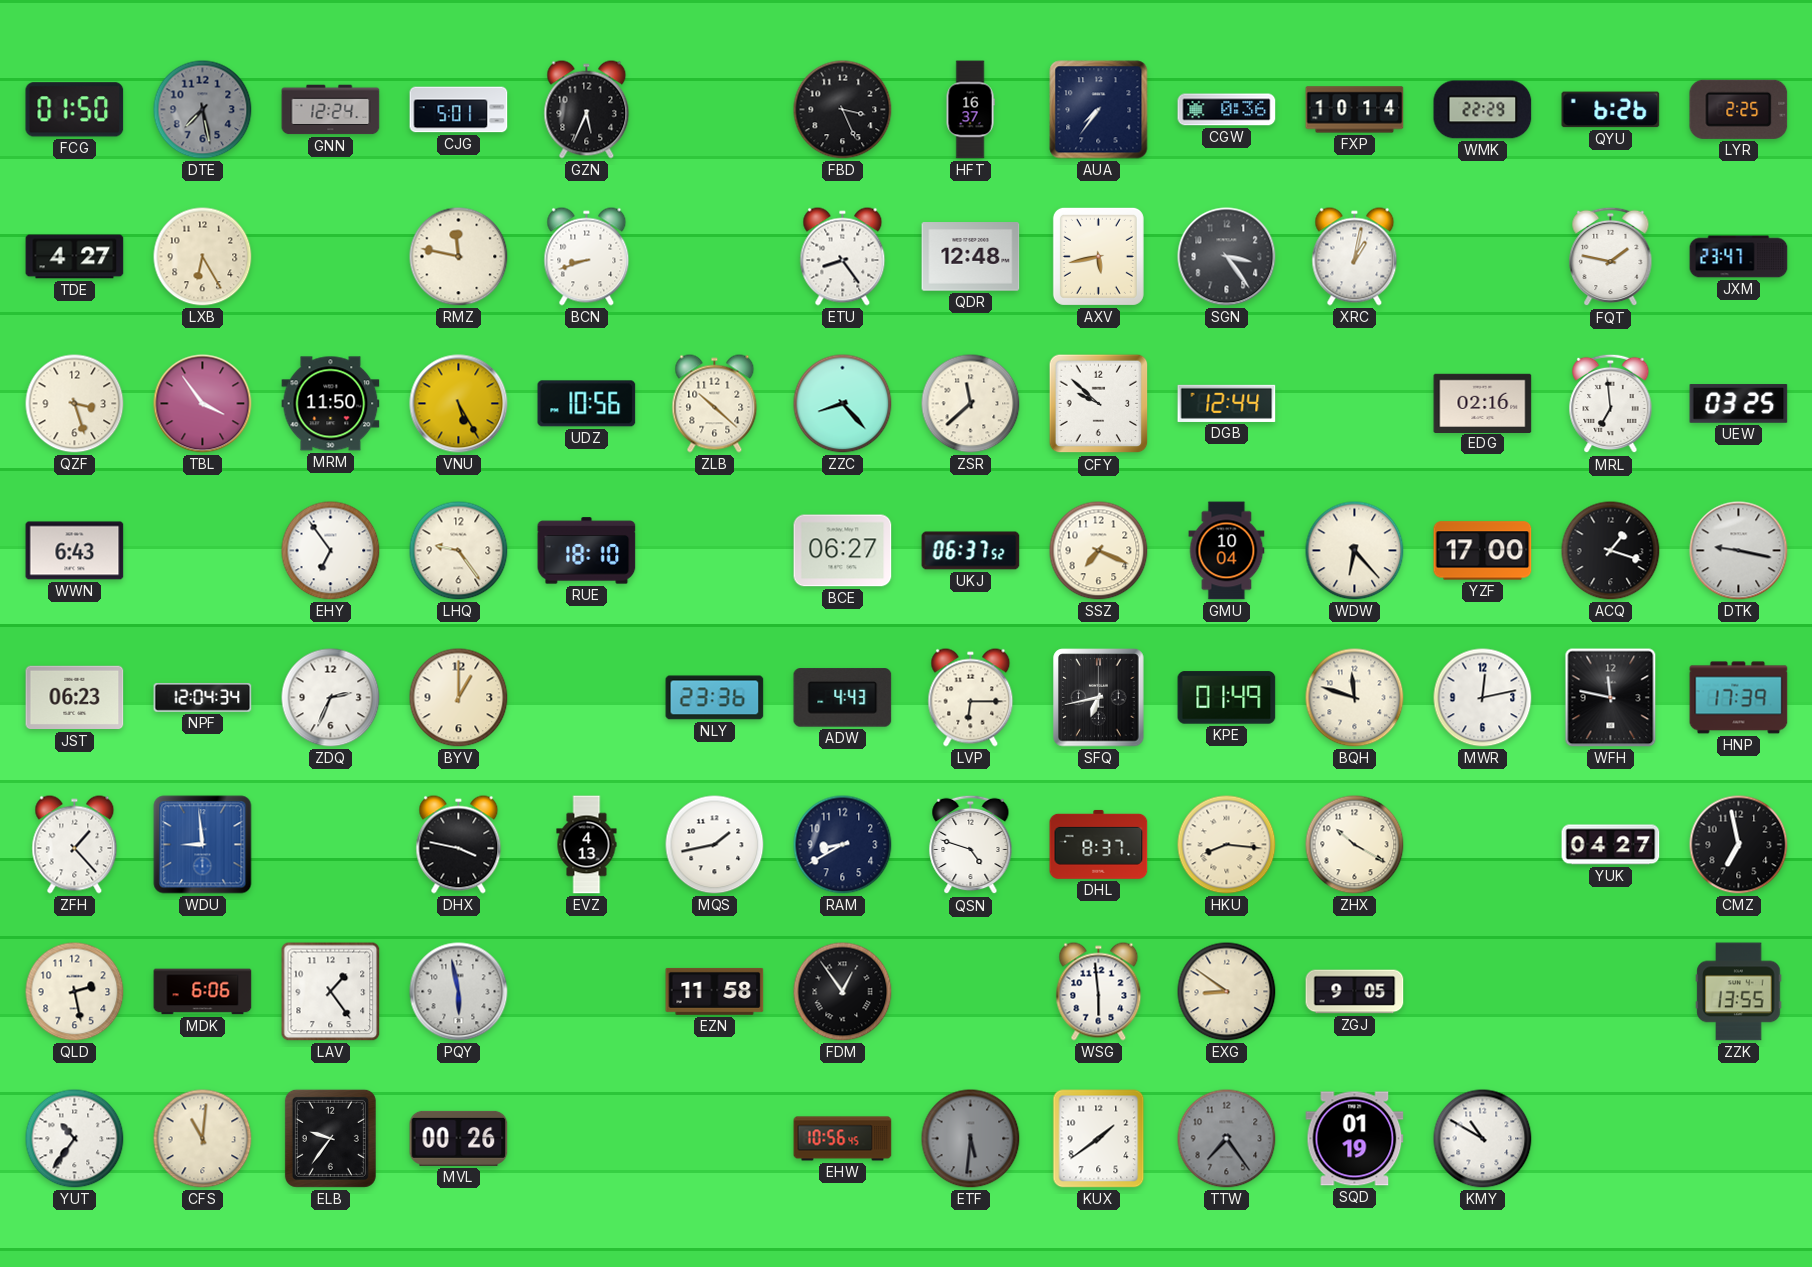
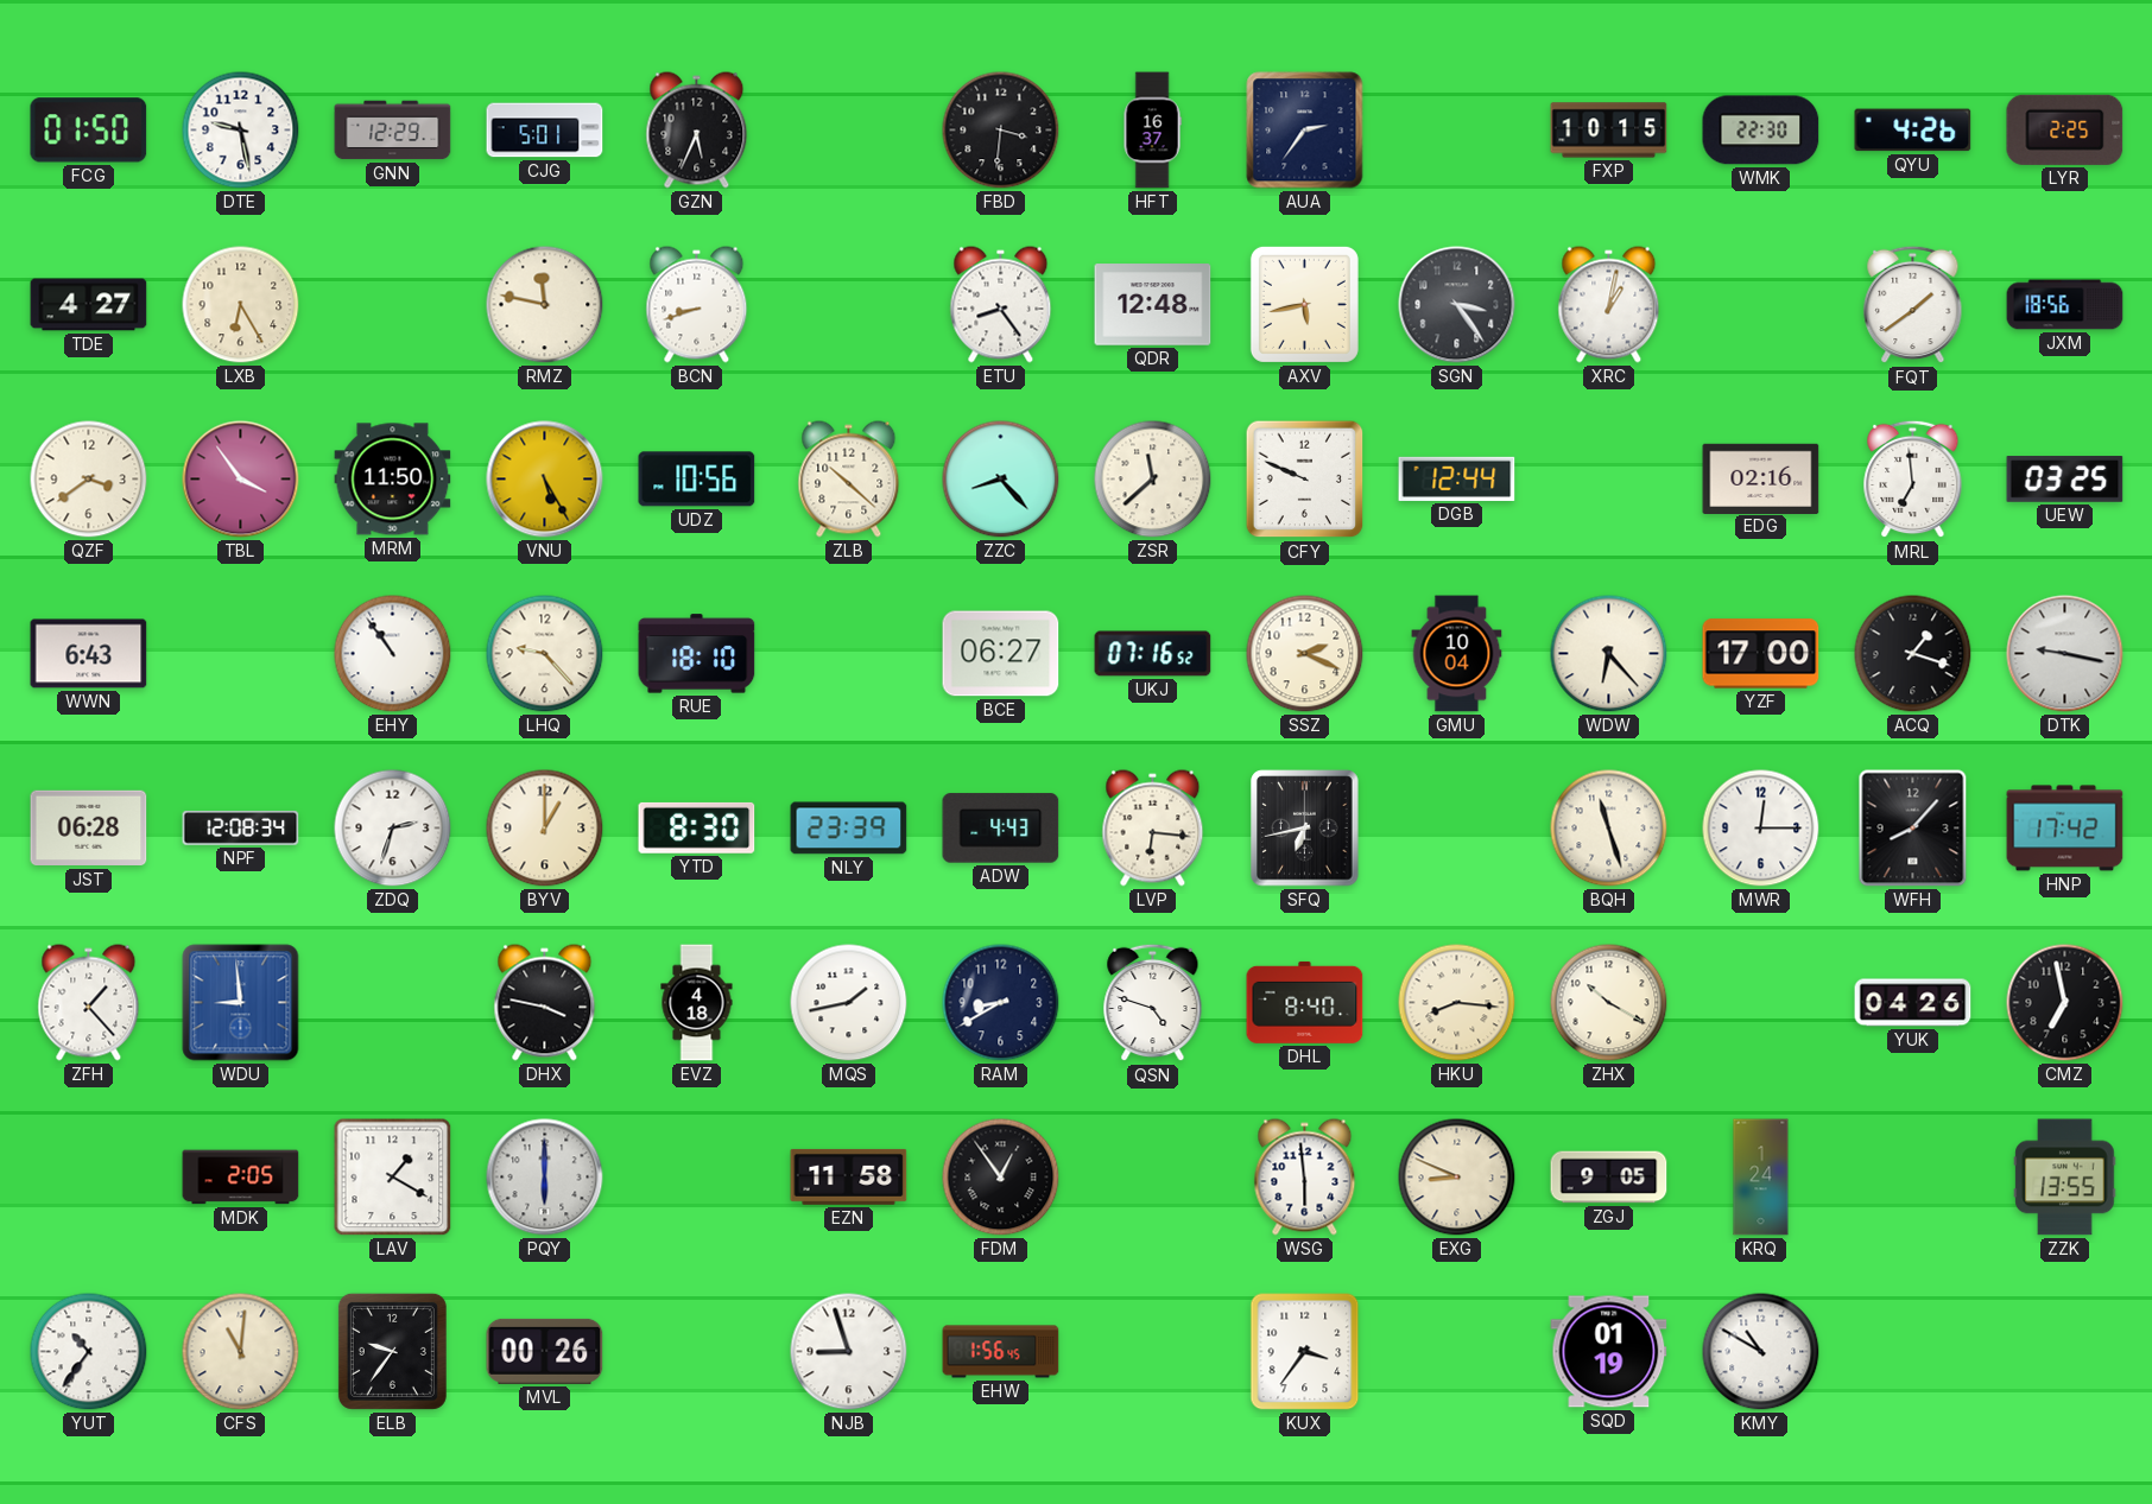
DTE: 7:28 -> 9:28
DTE dial: grey -> white
GNN: 12:24 -> 12:29
FBD: 3:26 -> 3:31
AUA: 7:36 -> 2:36
CGW: 0:36 -> none
FXP: 10:14 -> 10:15
WMK: 22:29 -> 22:30
QYU: 6:26 -> 4:26
FQT: 1:47 -> 1:39
JXM: 23:47 -> 18:56
QZF: 3:27 -> 3:39
CFY: 9:52 -> 9:49
EHY: 6:54 -> 10:54
LHQ: 9:24 -> 9:23
UKJ: 06:37 -> 07:16
SSZ: 7:19 -> 2:19
JST: 06:23 -> 06:28
NPF: 12:04 -> 12:08
ZDQ: 2:34 -> 2:33
YTD: none -> 8:30
NLY: 23:36 -> 23:39
LVP: 6:15 -> 6:16
KPE: 01:49 -> none
BQH: 11:48 -> 11:27
MWR: 12:13 -> 12:15
WFH: 11:47 -> 8:07
HNP: 17:39 -> 17:42
EVZ: 4:13 -> 4:18
DHL: 8:37 -> 8:40
YUK: 04:27 -> 04:26
QLD: 2:28 -> none
MDK: 6:06 -> 2:05
LAV: 1:24 -> 1:20
PQY: 5:58 -> 6:00
EXG: 8:51 -> 8:49
KRQ: none -> 1:24
NJB: none -> 8:57
EHW: 10:56 -> 1:56
ETF: 5:31 -> none
KUX: 1:39 -> 3:36
TTW: 7:24 -> none
